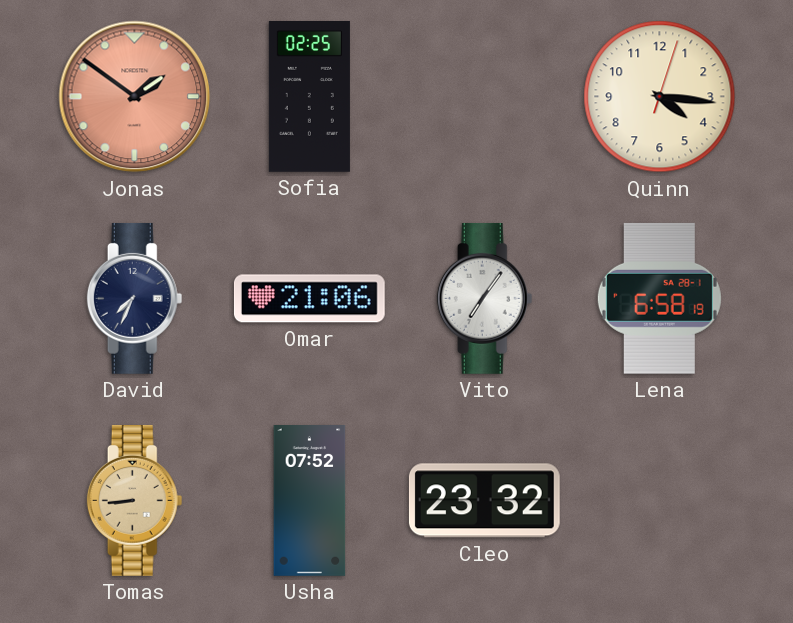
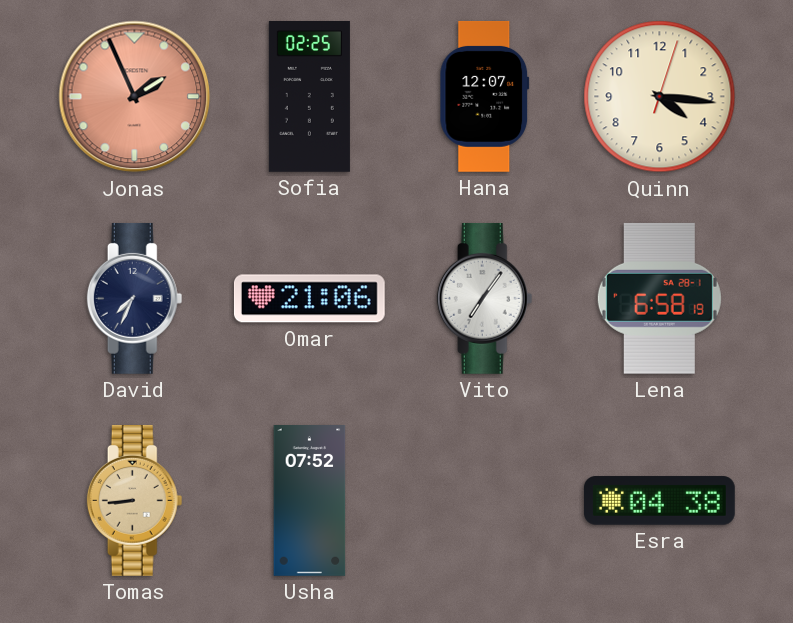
Jonas: 1:51 -> 1:56
Hana: none -> 12:07
Cleo: 23:32 -> none
Esra: none -> 04:38
